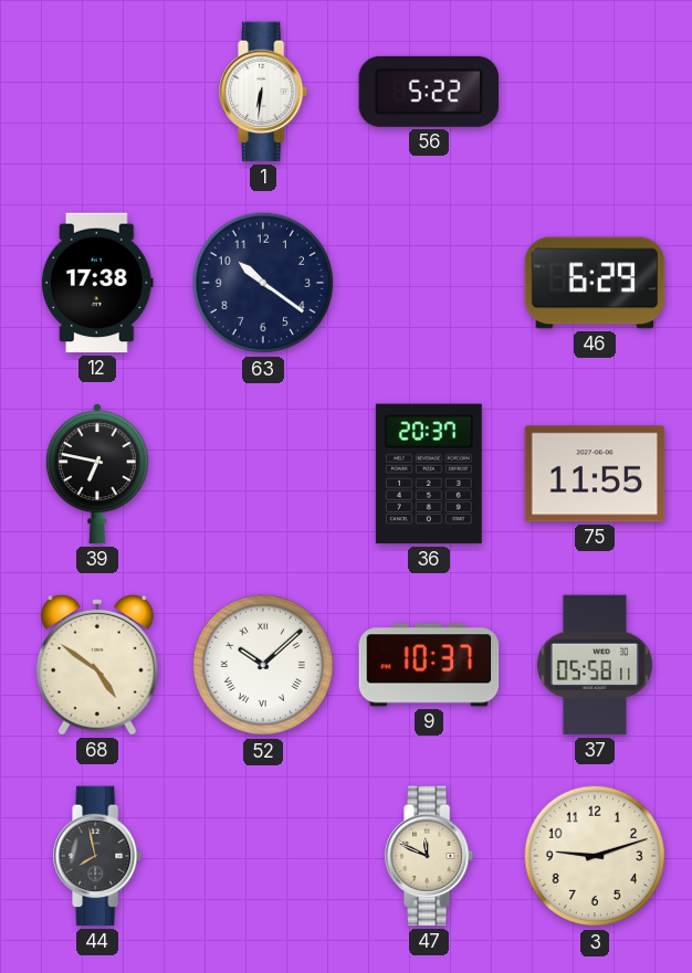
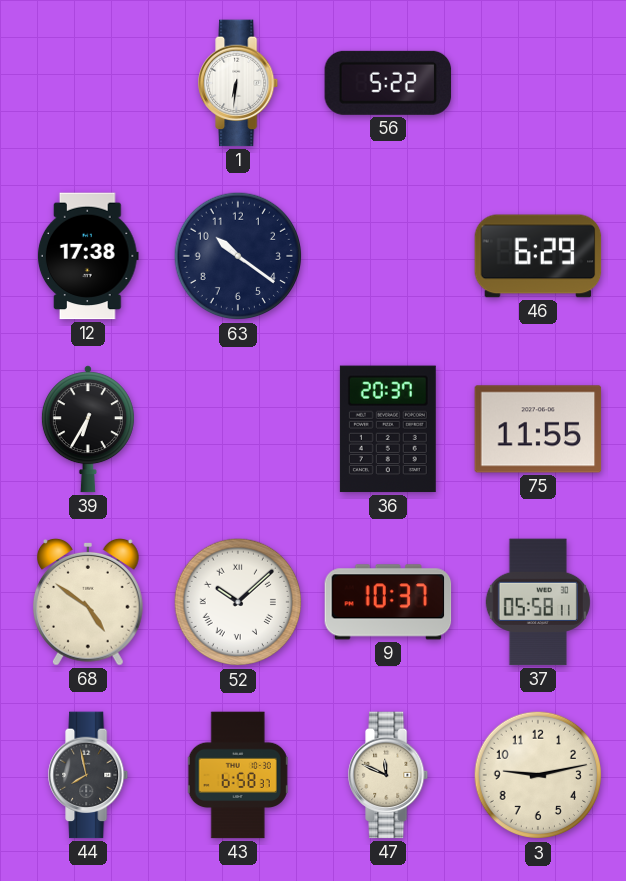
39: 6:47 -> 6:35
43: none -> 6:58
3: 9:12 -> 9:13
